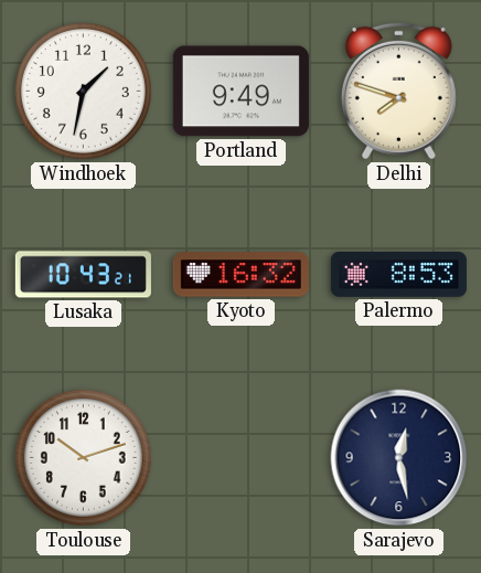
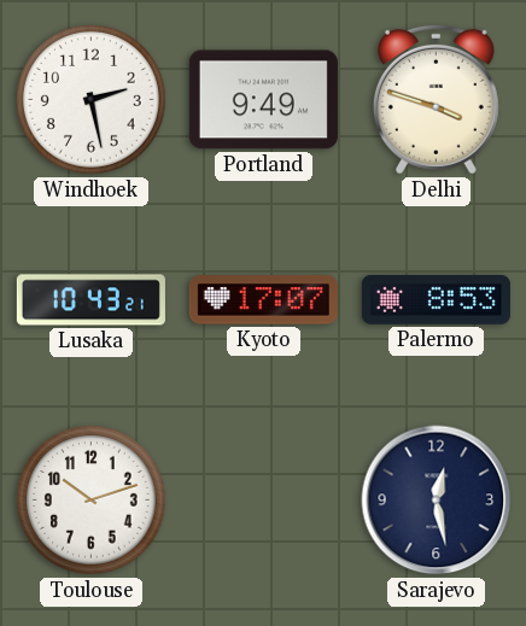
Windhoek: 1:32 -> 2:28
Delhi: 7:48 -> 3:48
Kyoto: 16:32 -> 17:07
